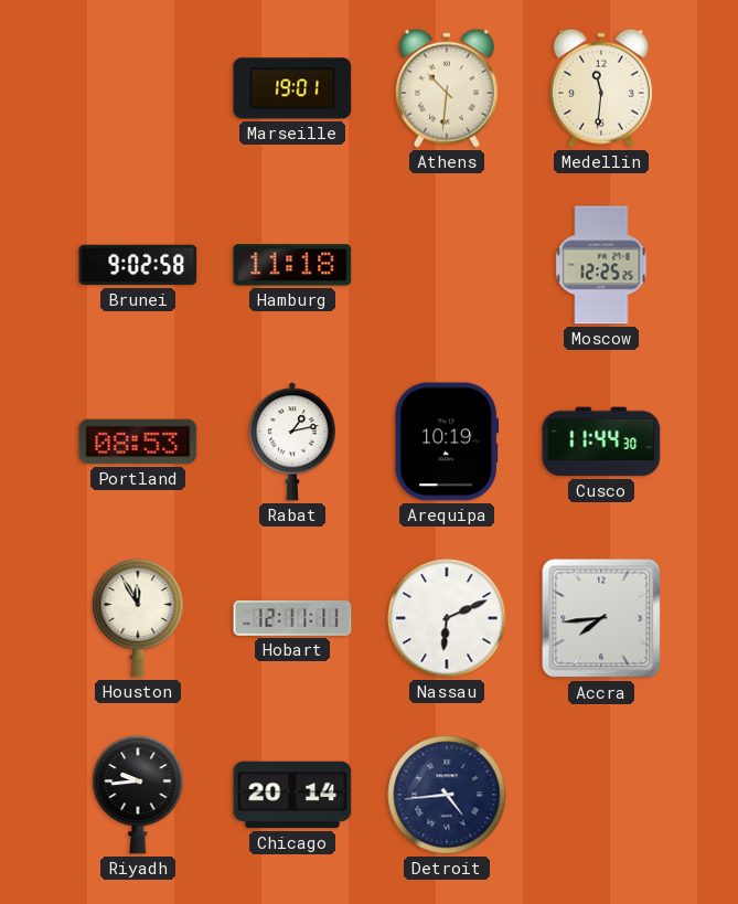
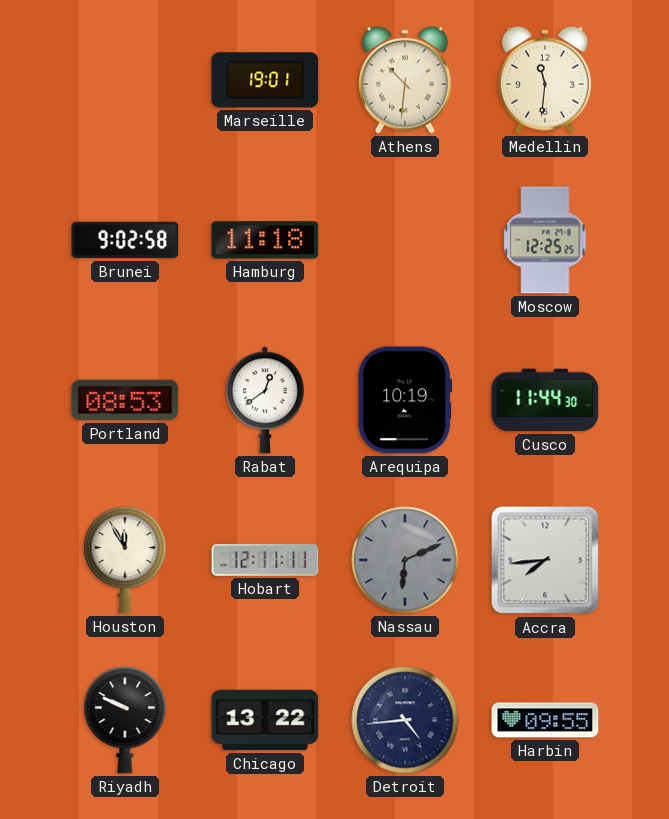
Rabat: 1:13 -> 12:39
Nassau dial: white -> grey
Riyadh: 9:44 -> 9:49
Chicago: 20:14 -> 13:22
Harbin: none -> 09:55
